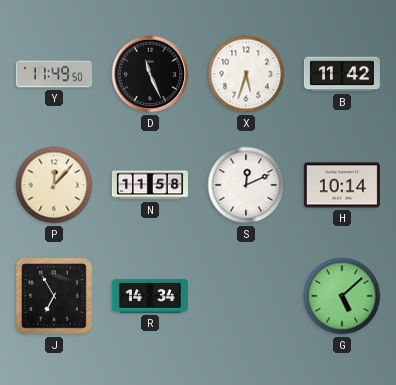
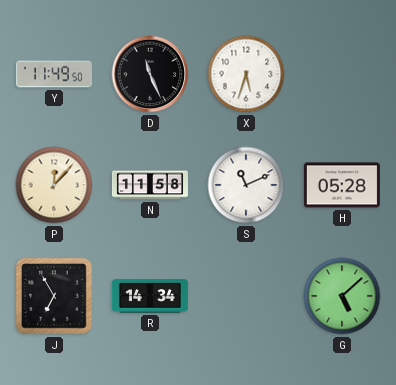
B: 11:42 -> none
S: 12:11 -> 11:11
H: 10:14 -> 05:28
